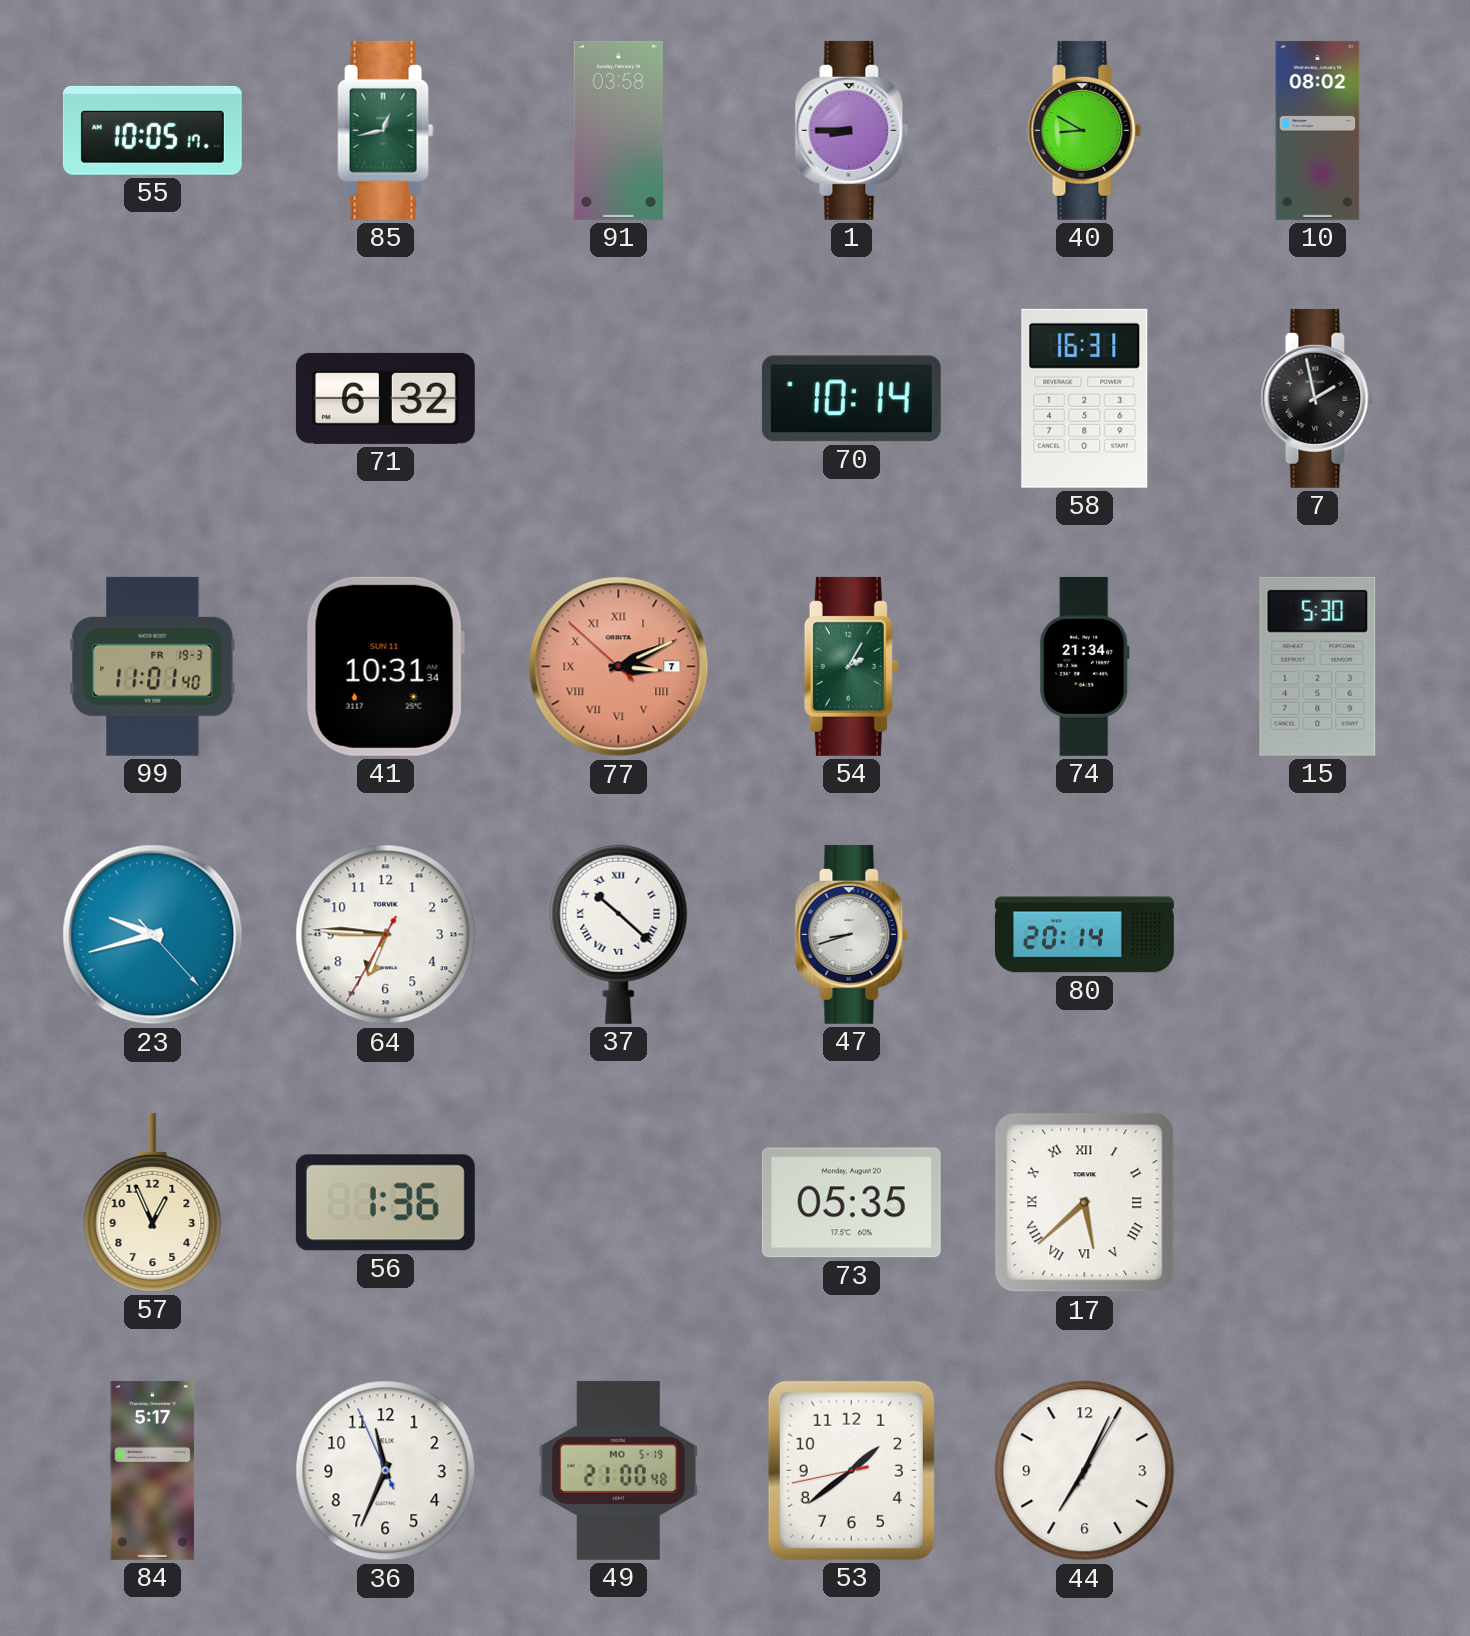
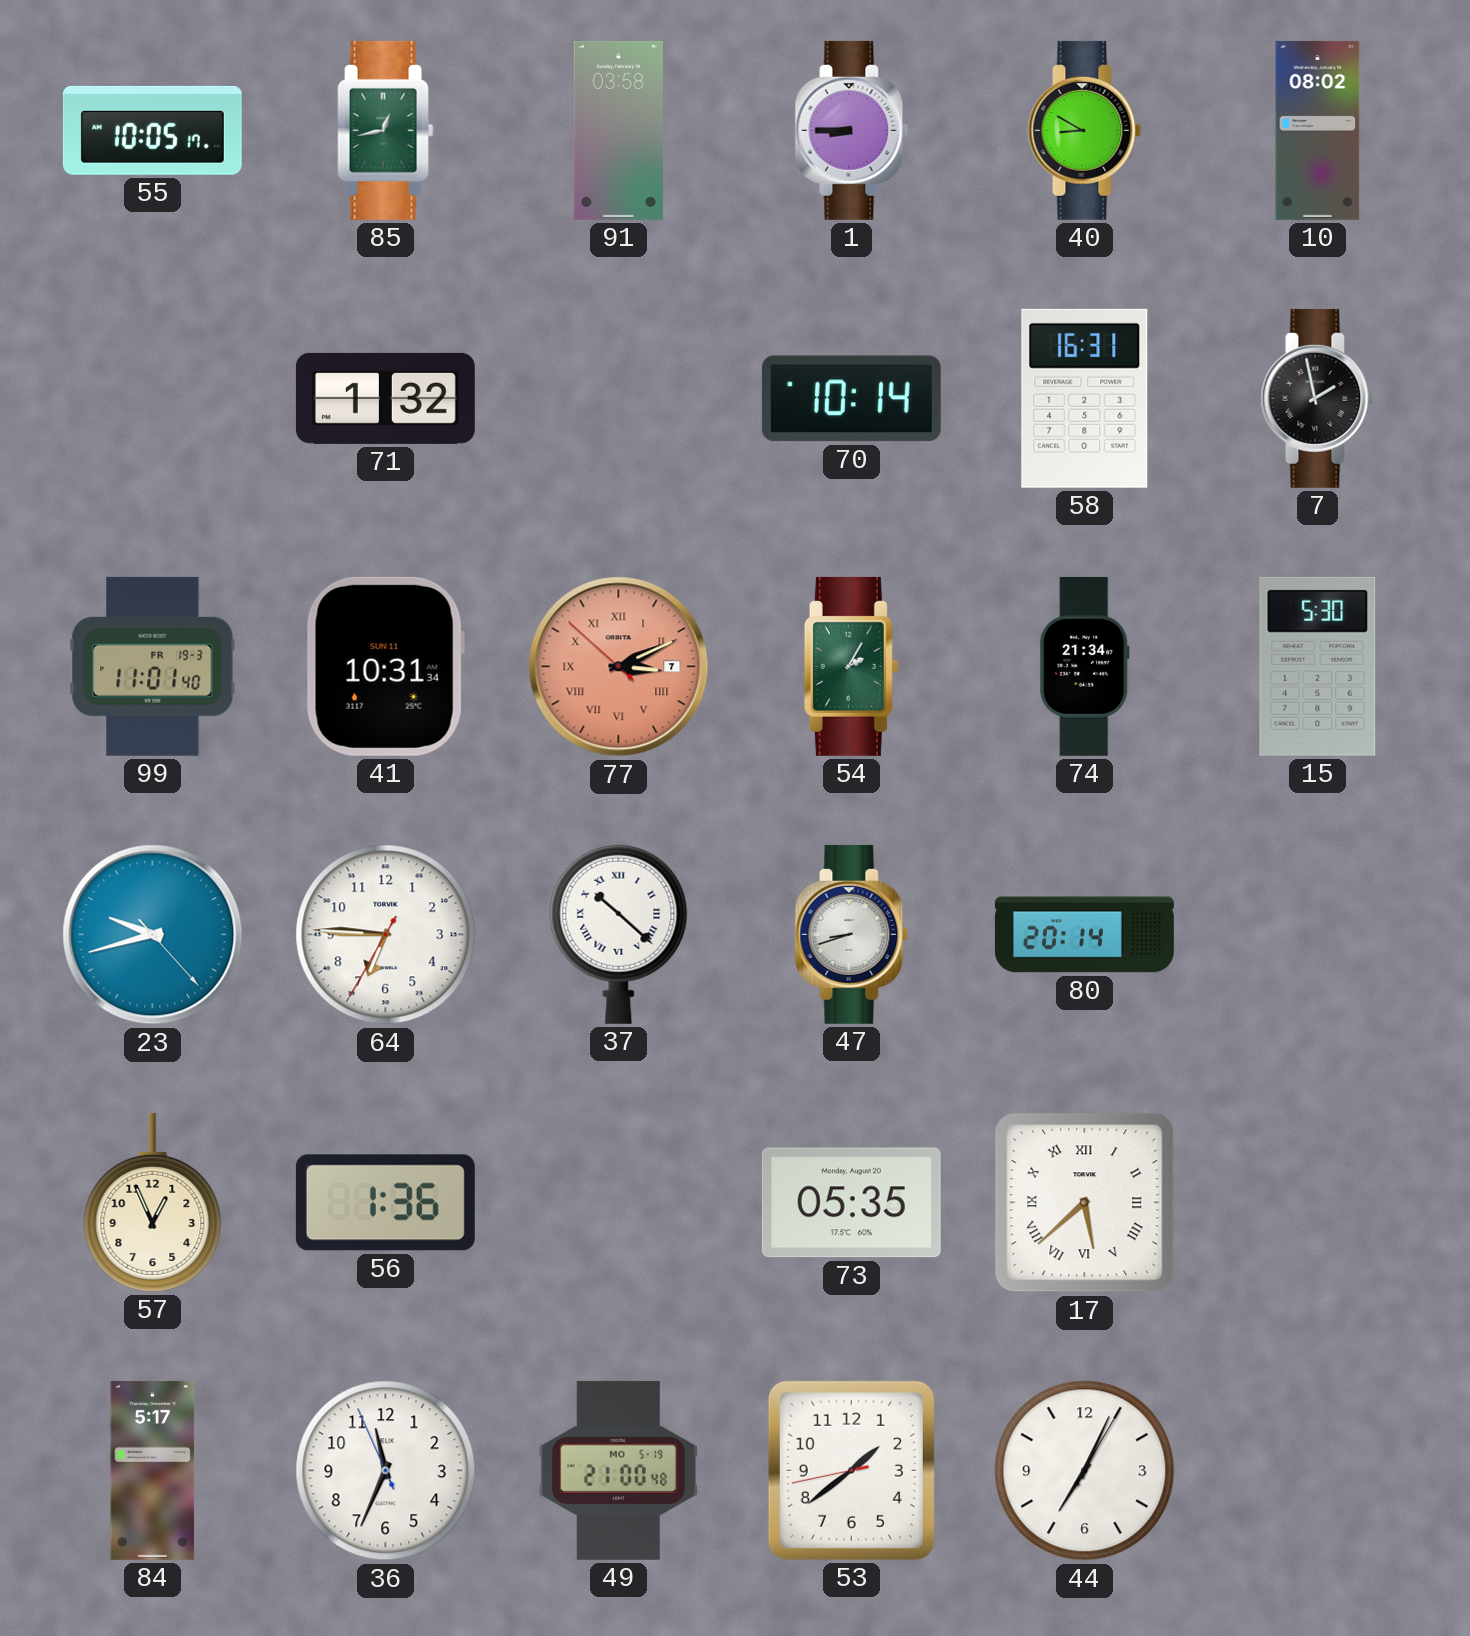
71: 6:32 -> 1:32
